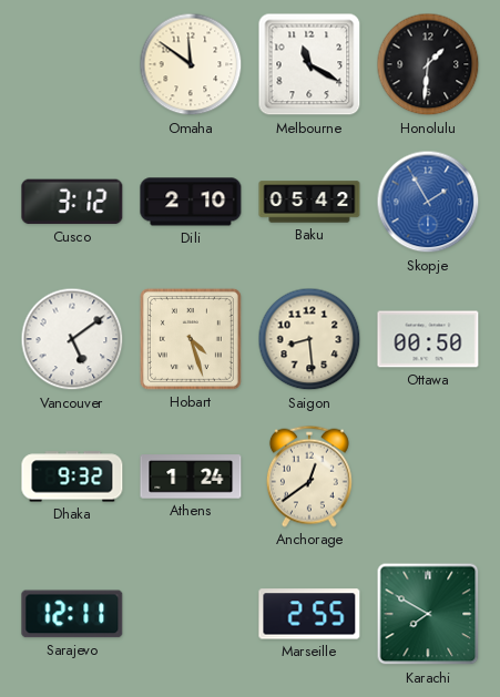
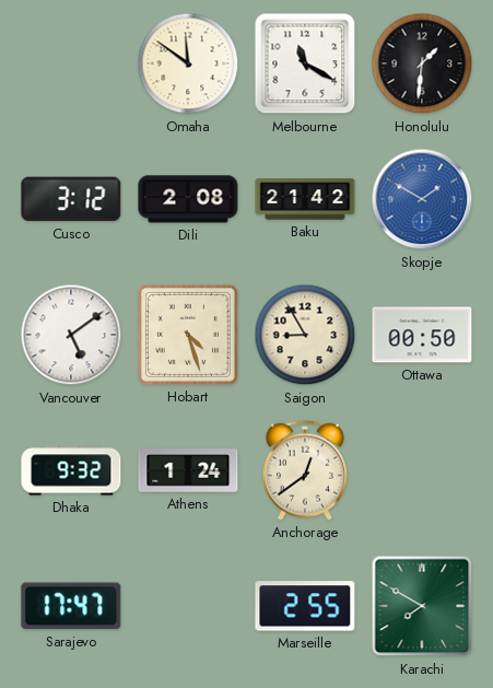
Dili: 2:10 -> 2:08
Baku: 05:42 -> 21:42
Skopje: 1:55 -> 1:50
Saigon: 8:29 -> 8:55
Sarajevo: 12:11 -> 17:47
